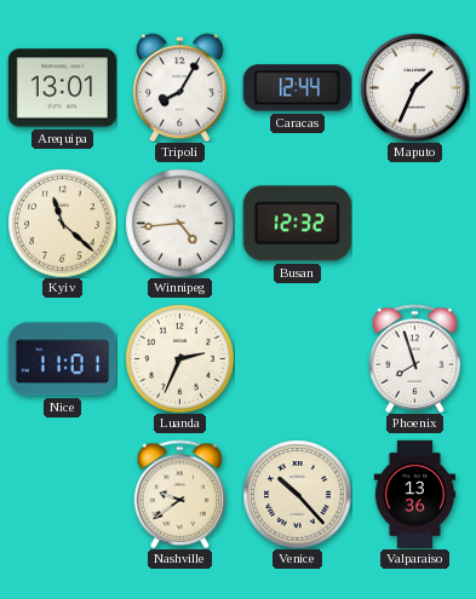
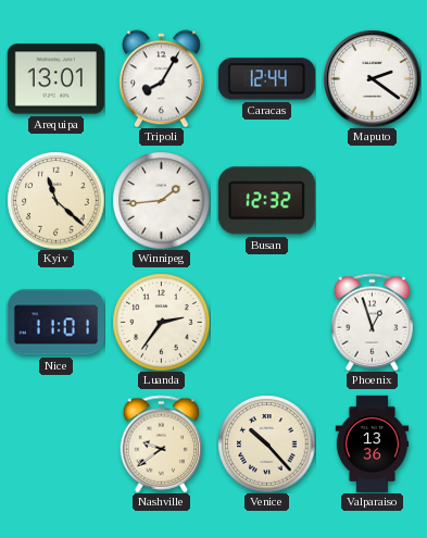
Maputo: 1:34 -> 2:21
Winnipeg: 4:44 -> 1:44
Luanda: 2:34 -> 2:36
Phoenix: 7:57 -> 12:57
